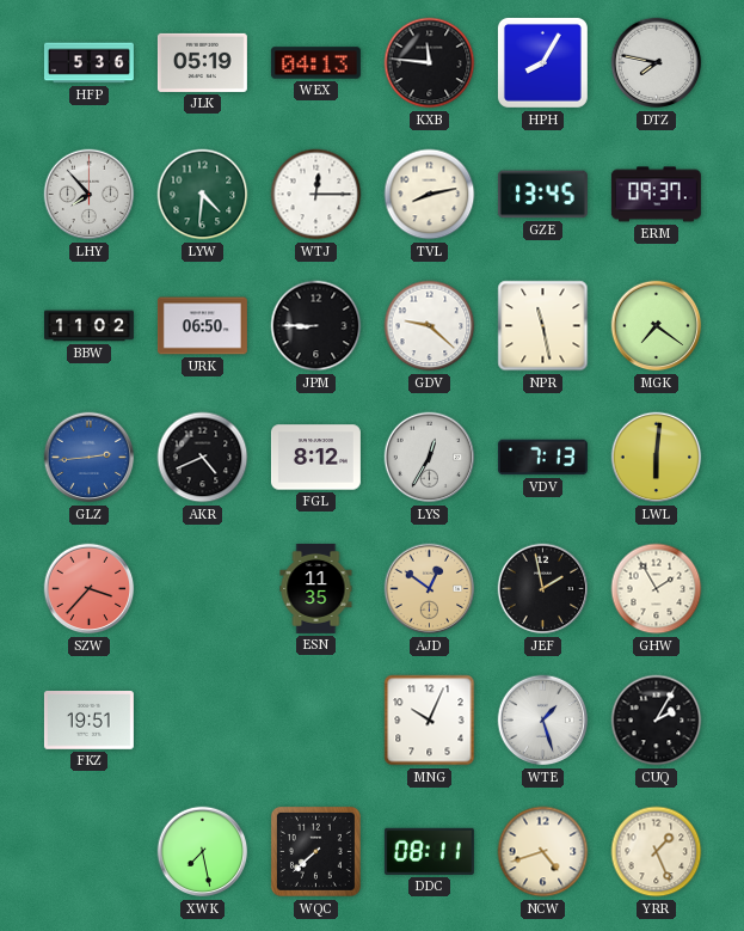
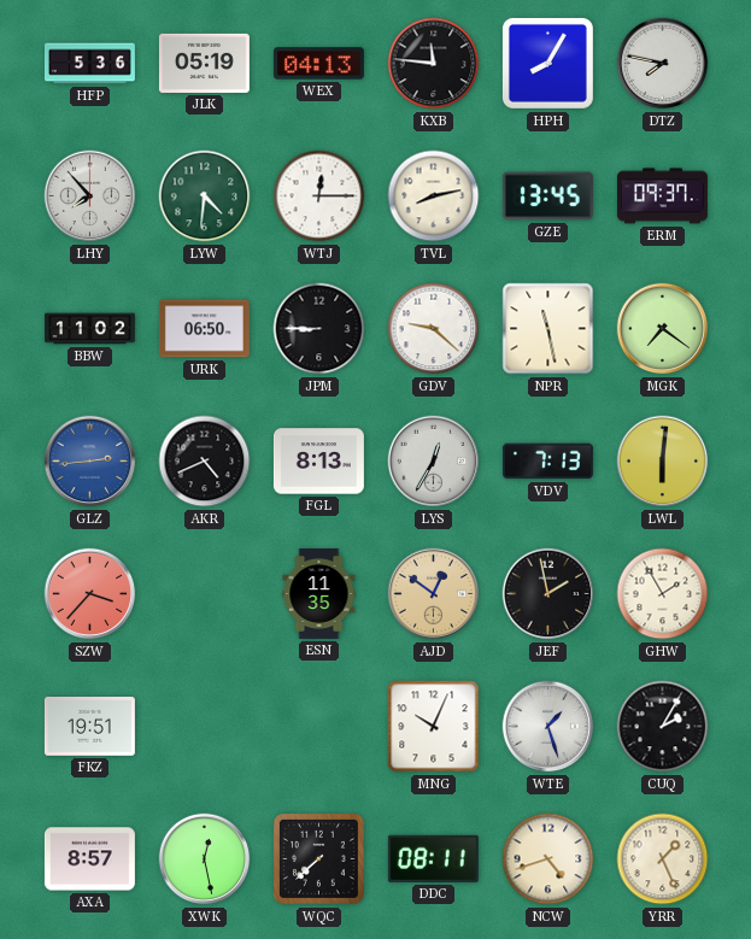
FGL: 8:12 -> 8:13
AXA: none -> 8:57
XWK: 7:28 -> 12:28
